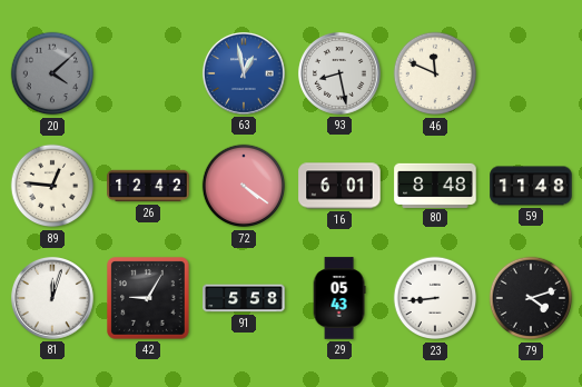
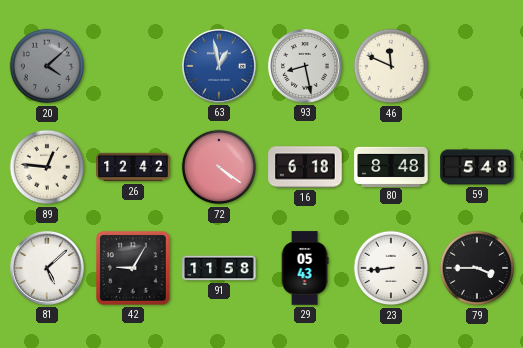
16: 6:01 -> 6:18
59: 11:48 -> 5:48
81: 12:03 -> 5:08
91: 5:58 -> 11:58
79: 4:12 -> 3:45
